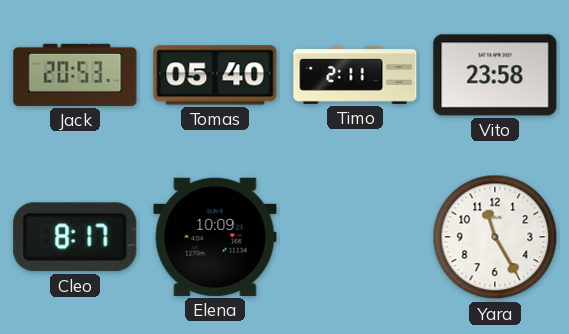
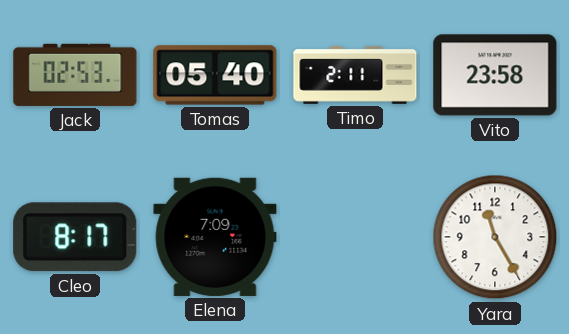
Jack: 20:53 -> 02:53
Elena: 10:09 -> 7:09
